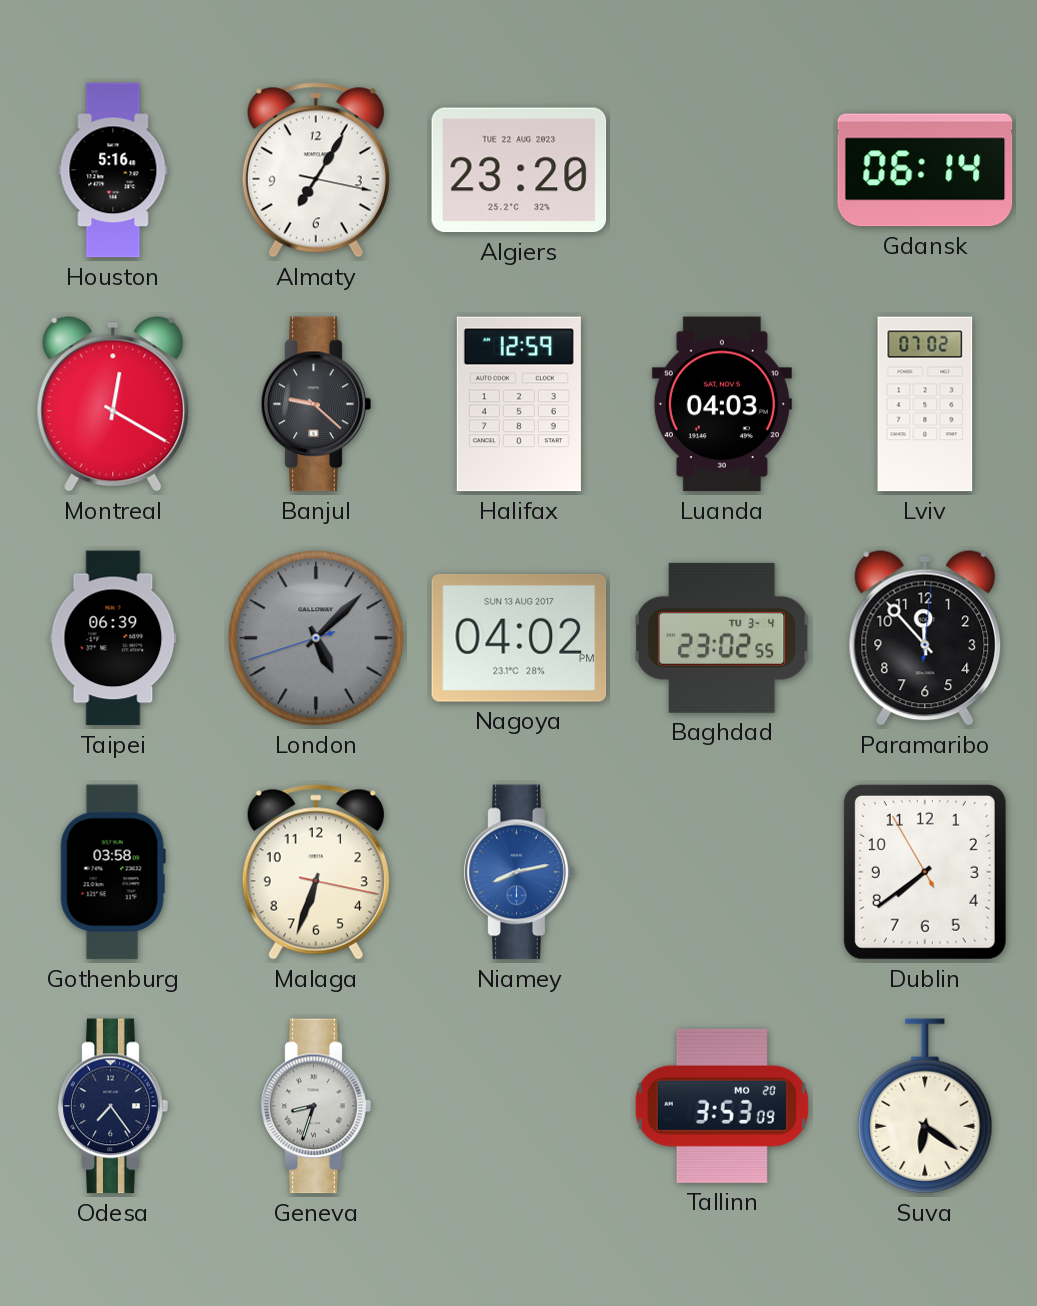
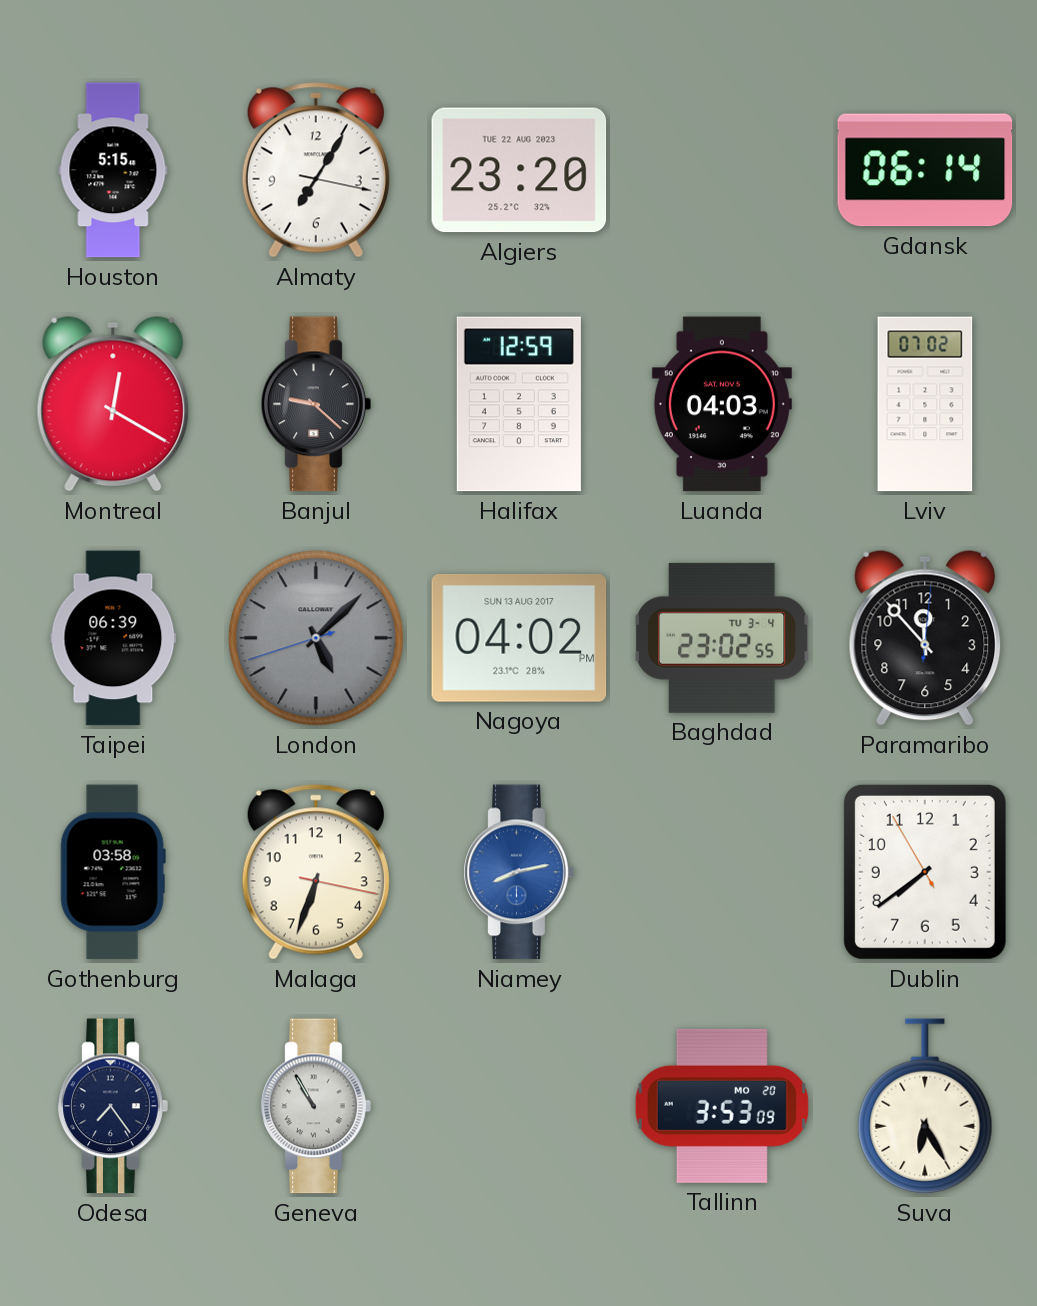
Houston: 5:16 -> 5:15
Geneva: 8:33 -> 10:55
Suva: 6:21 -> 6:25
